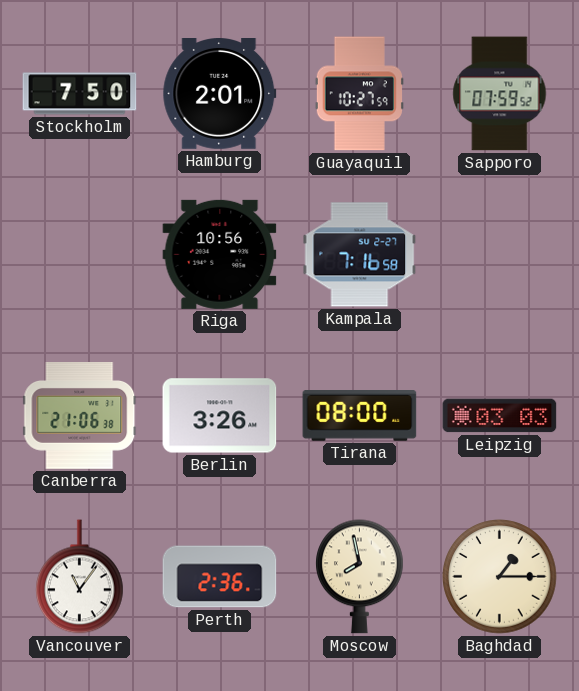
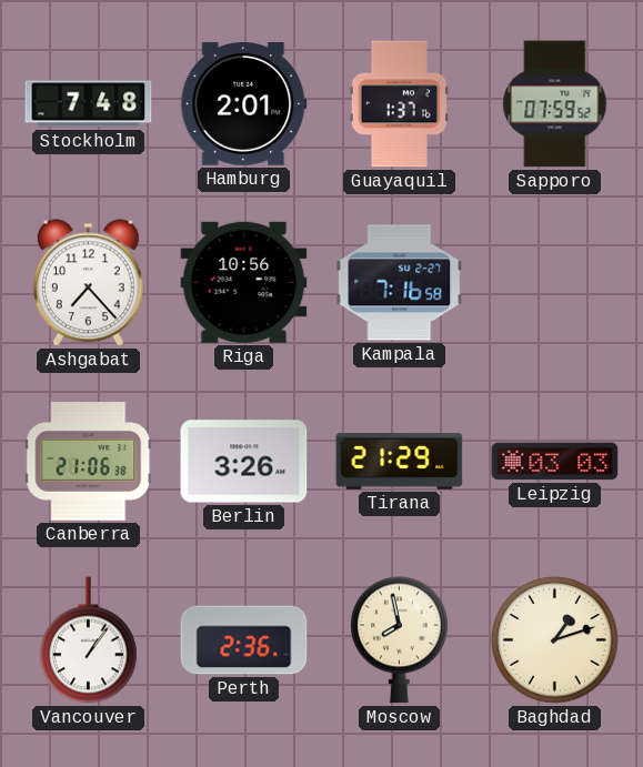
Stockholm: 7:50 -> 7:48
Guayaquil: 10:27 -> 1:37
Ashgabat: none -> 7:23
Tirana: 08:00 -> 21:29
Vancouver: 11:06 -> 1:06
Baghdad: 1:15 -> 1:12
